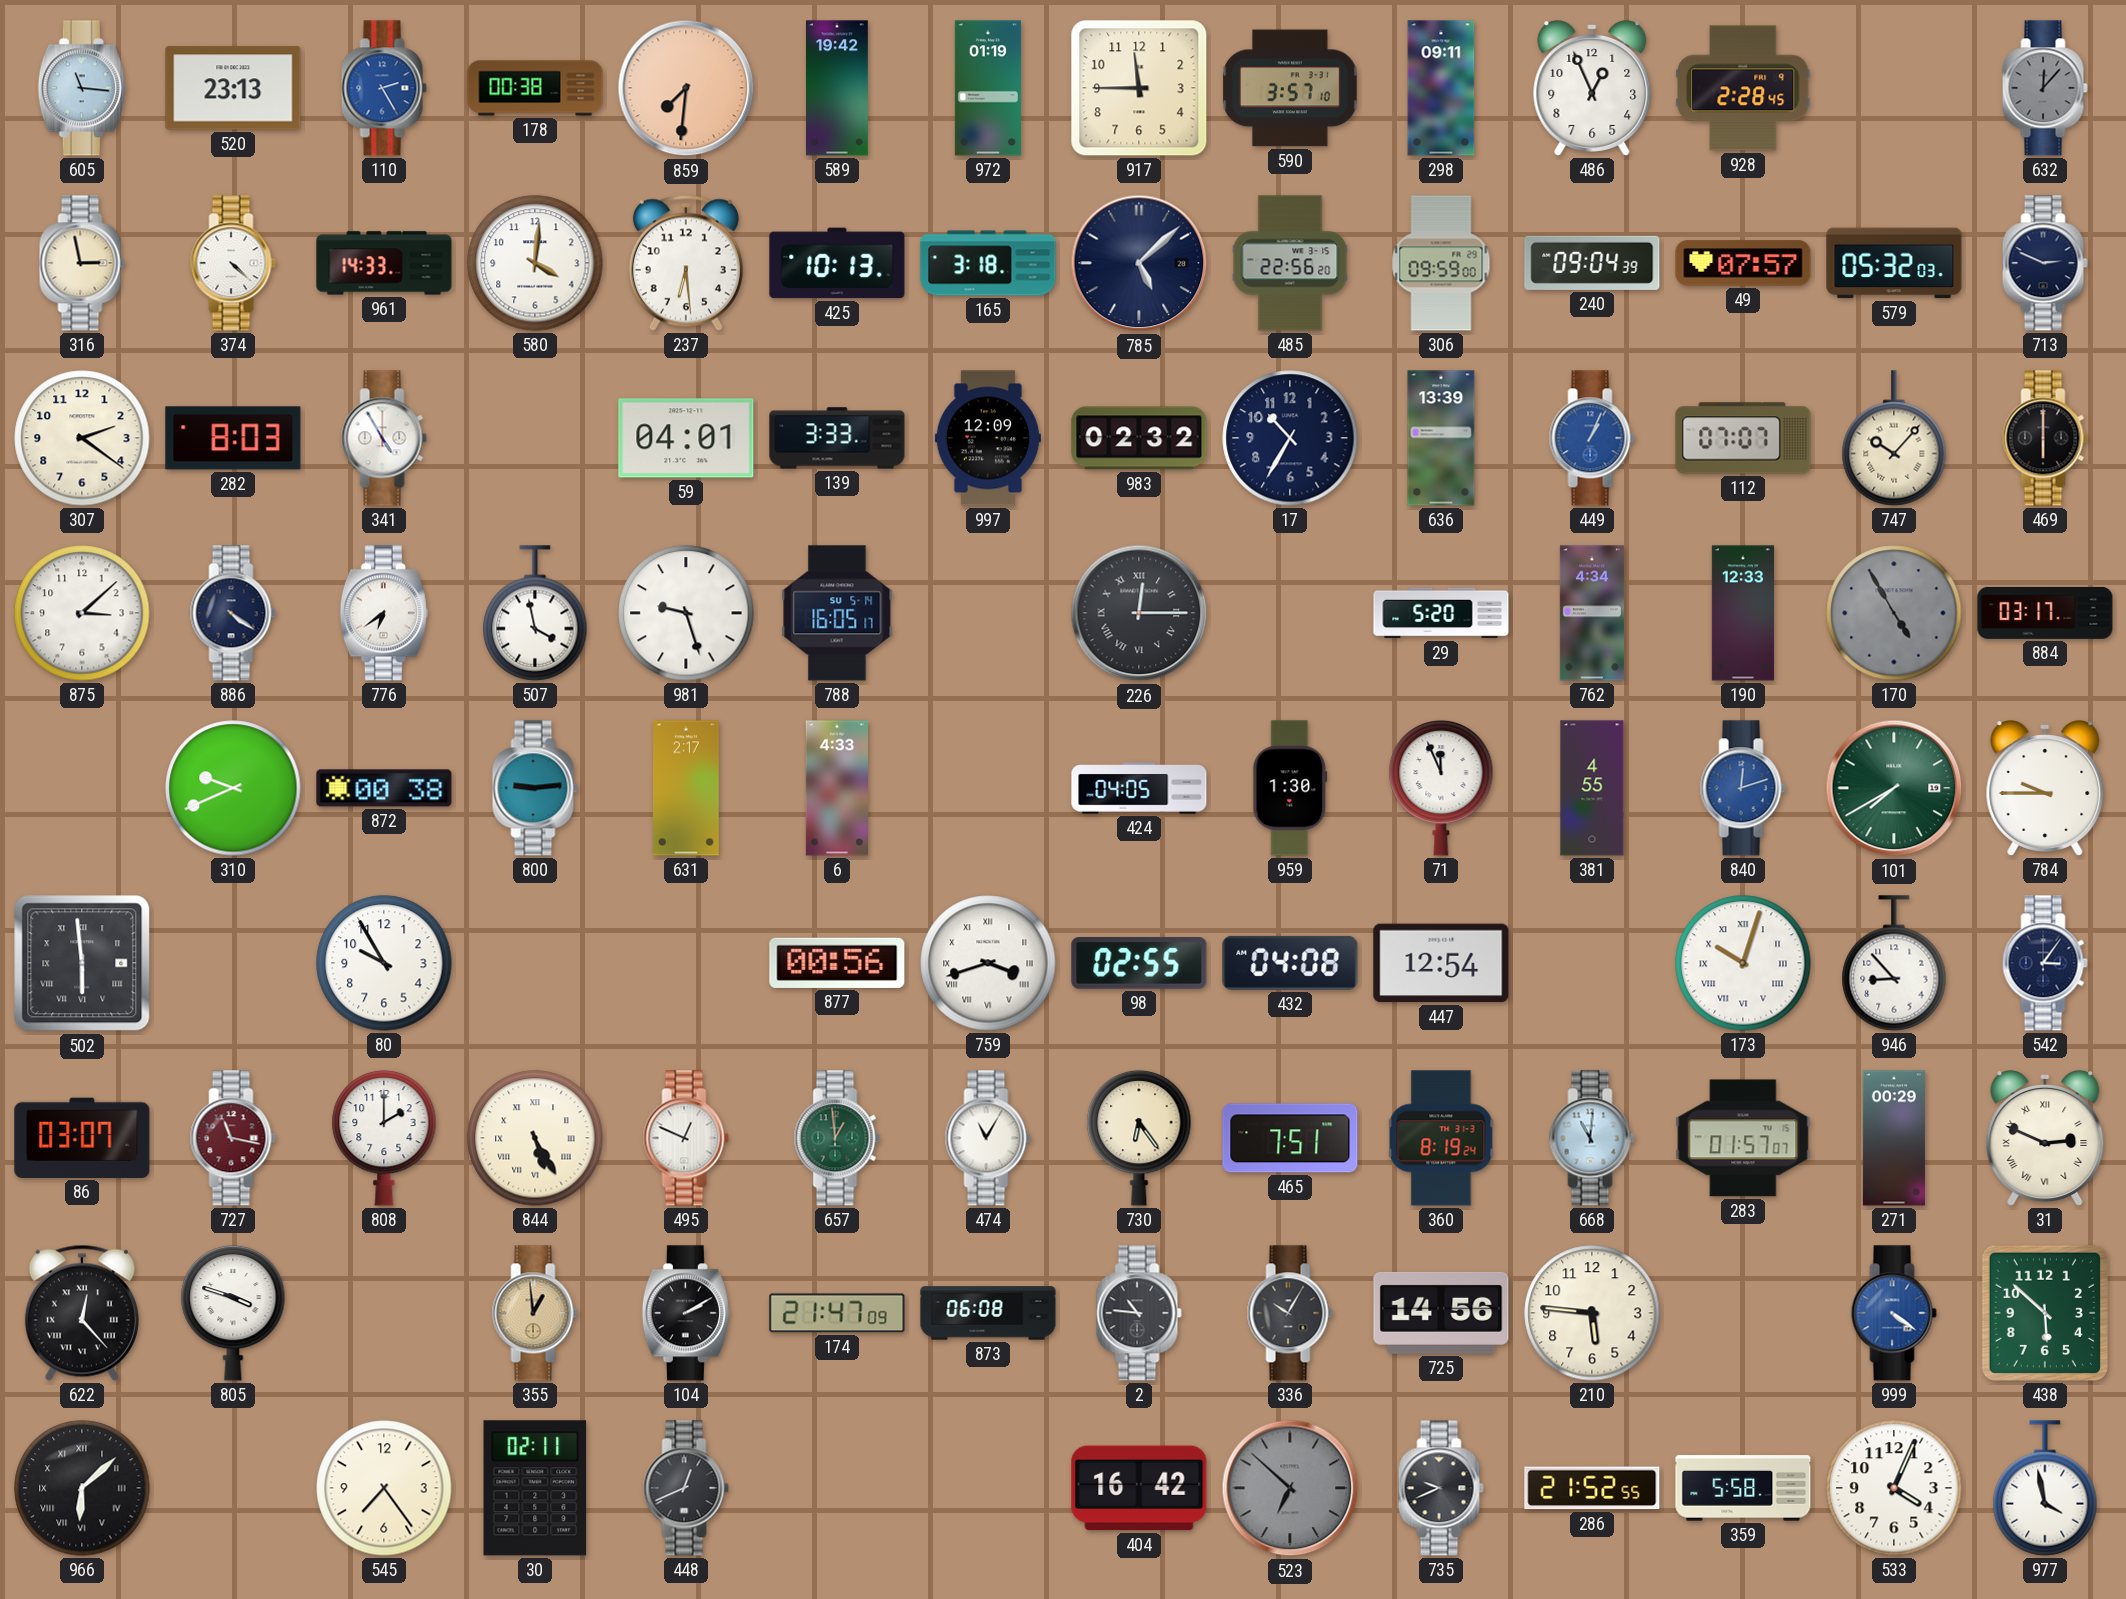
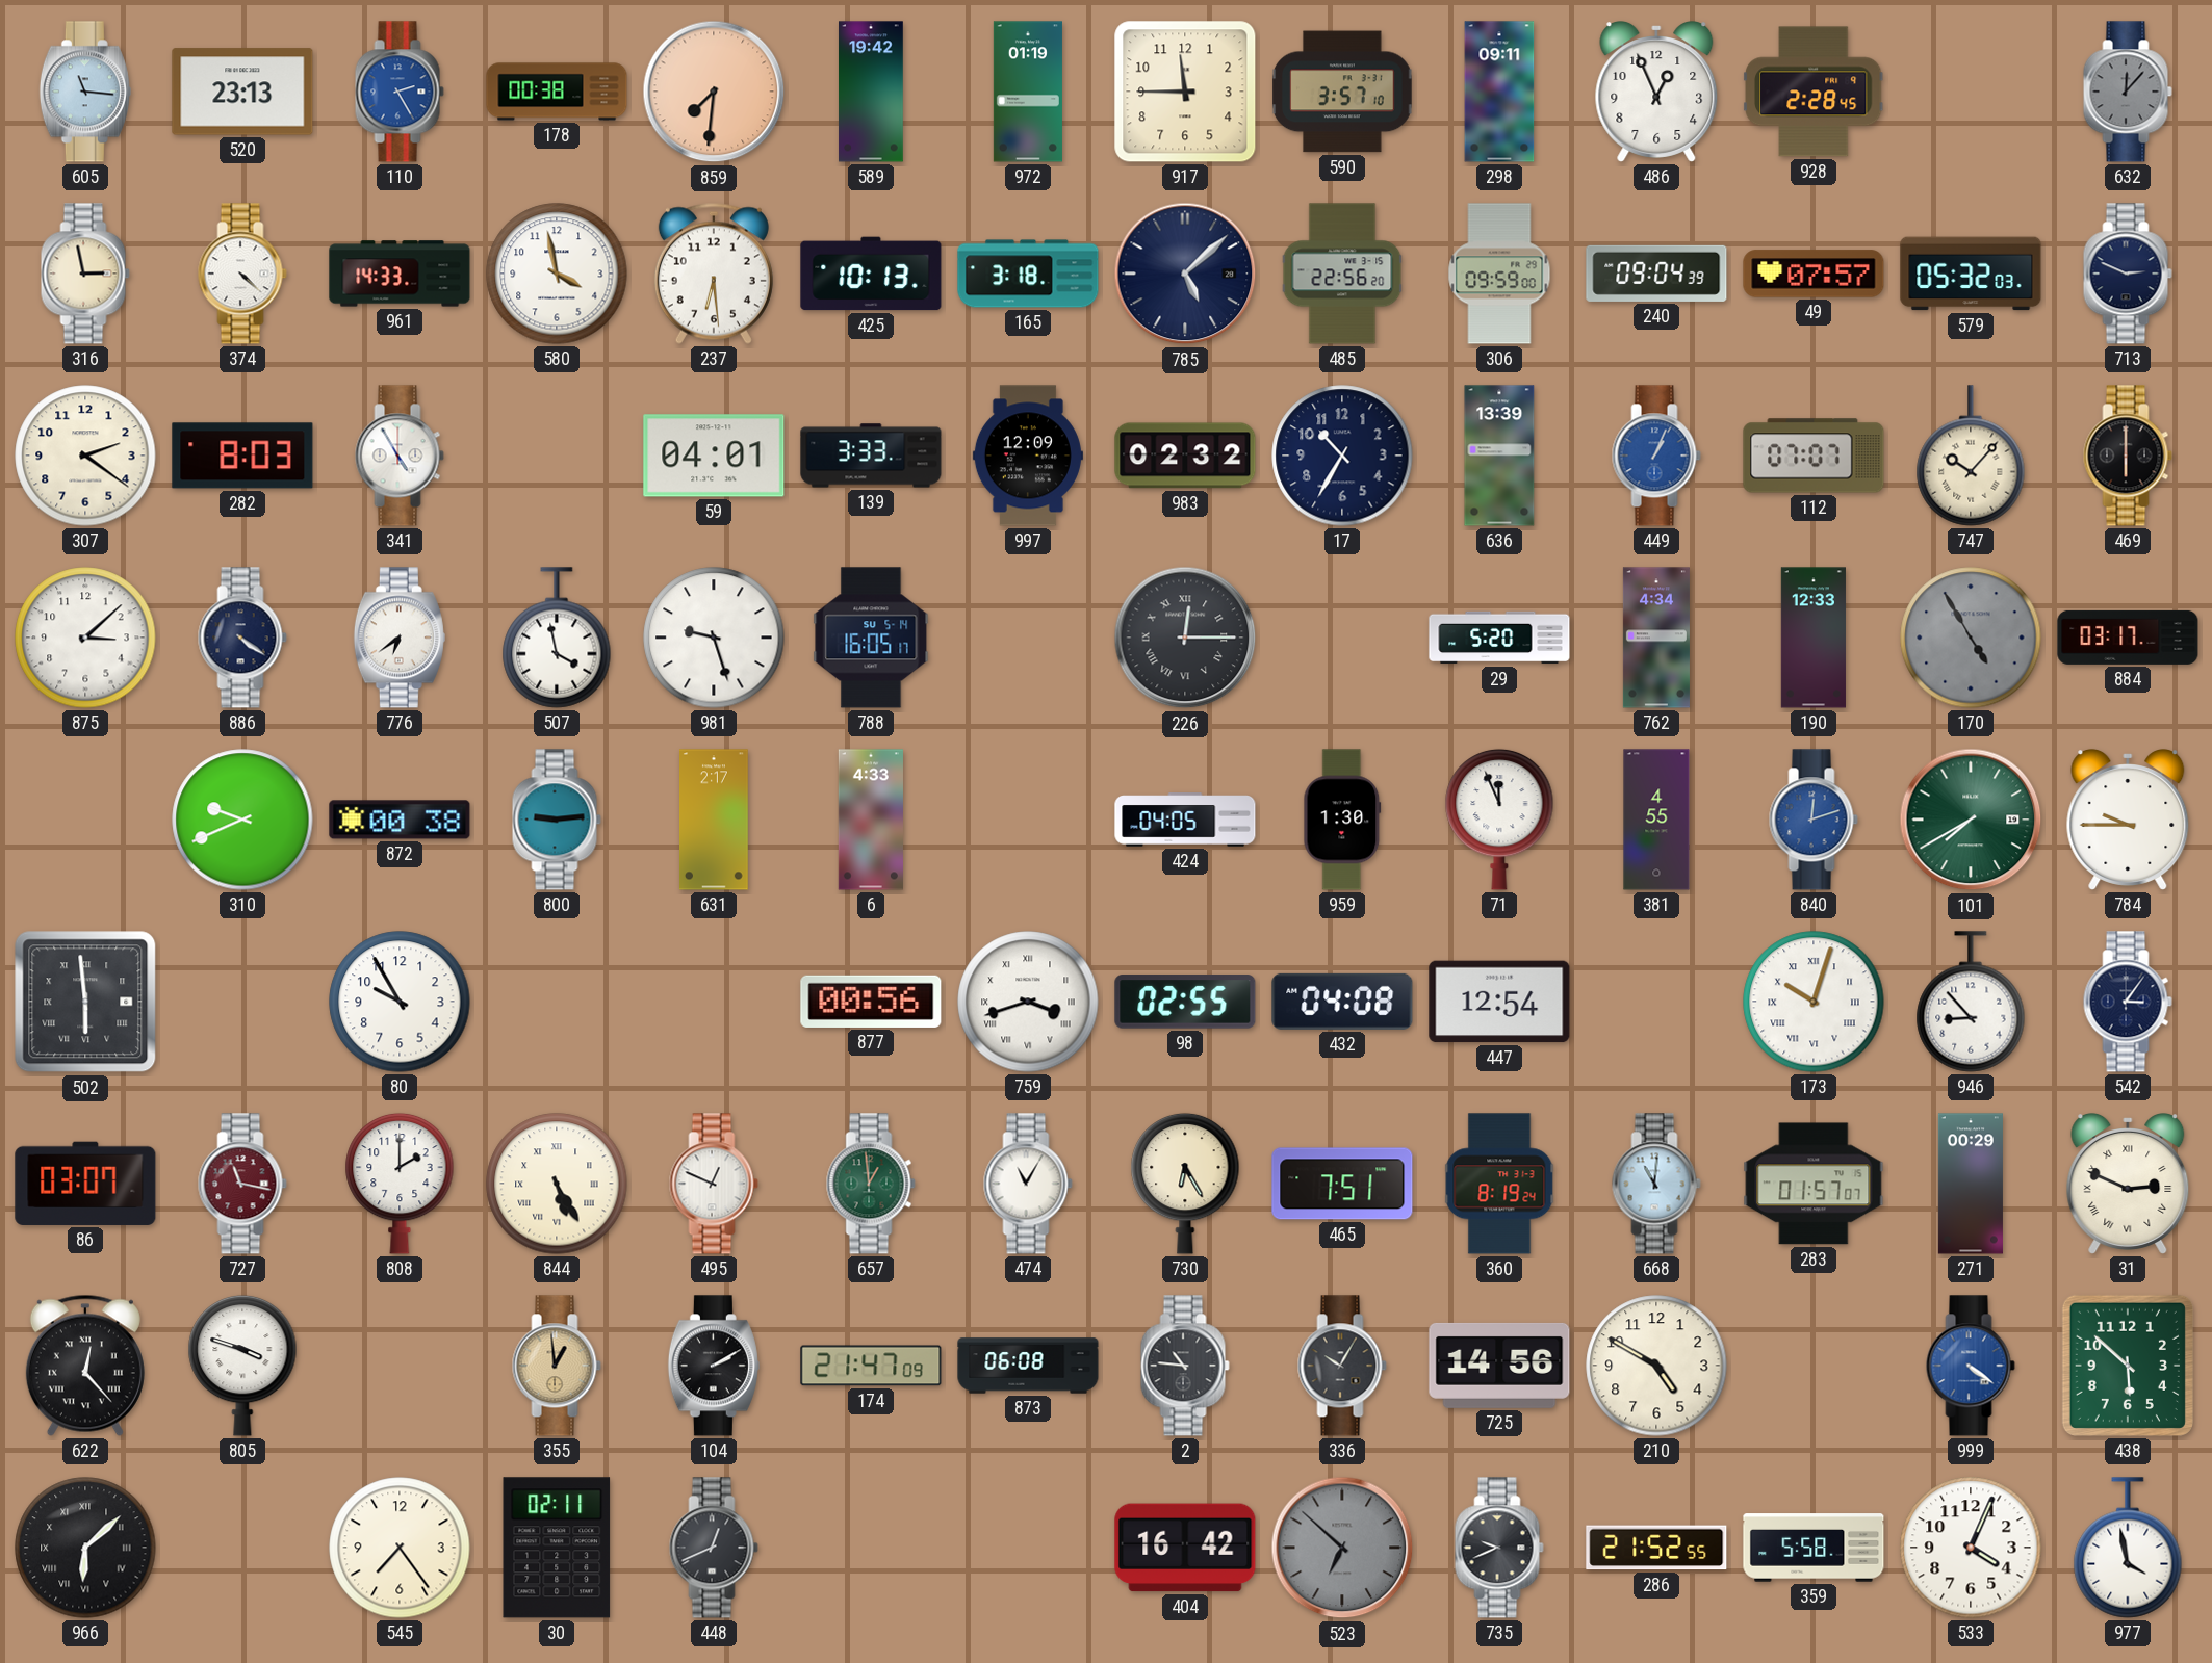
580: 4:01 -> 3:58
730: 6:24 -> 6:25
210: 5:46 -> 4:50
